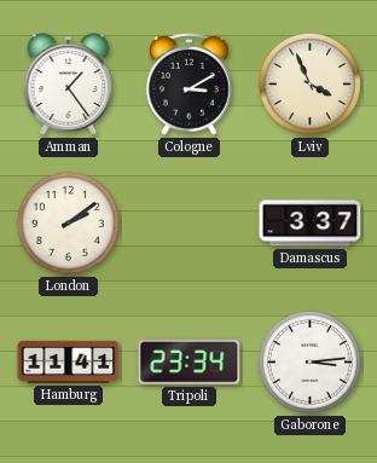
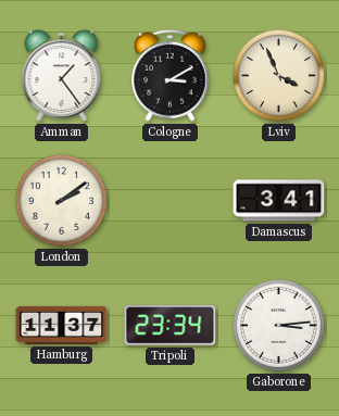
Damascus: 3:37 -> 3:41
Hamburg: 11:41 -> 11:37
